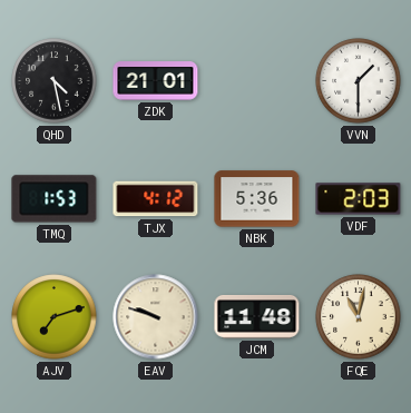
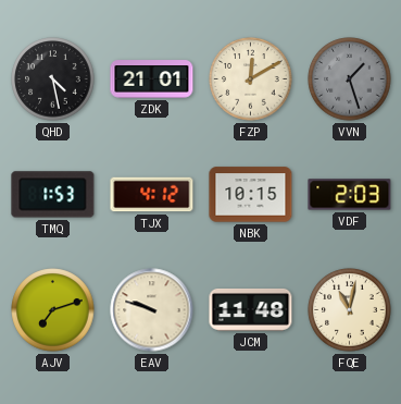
FZP: none -> 12:10
VVN: 1:30 -> 1:27
VVN dial: white -> grey
NBK: 5:36 -> 10:15
